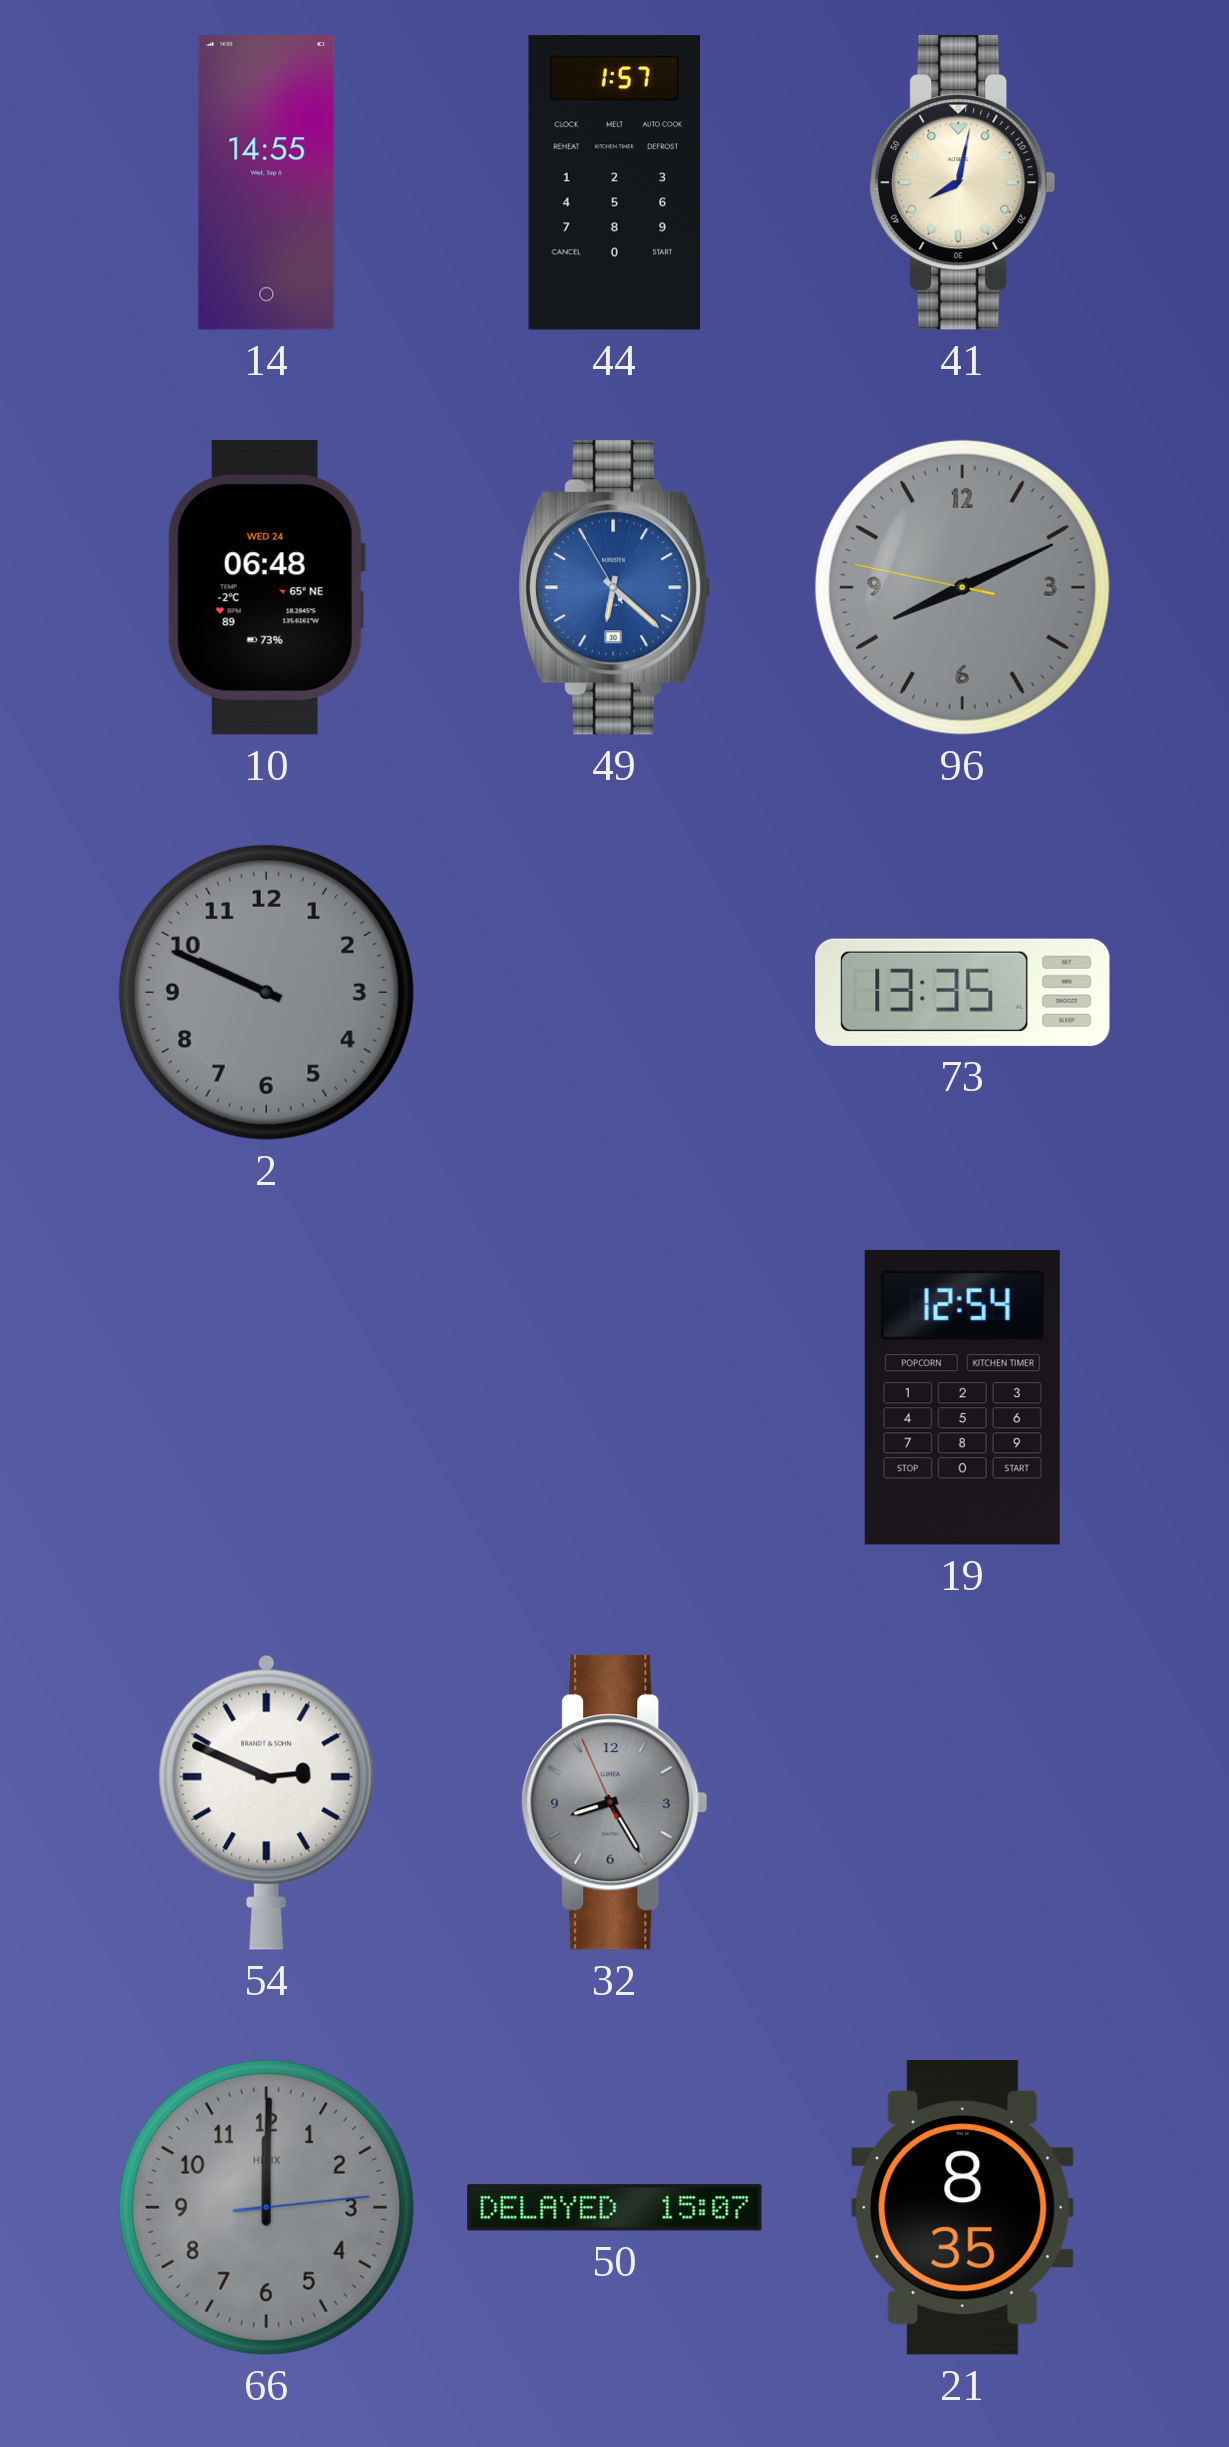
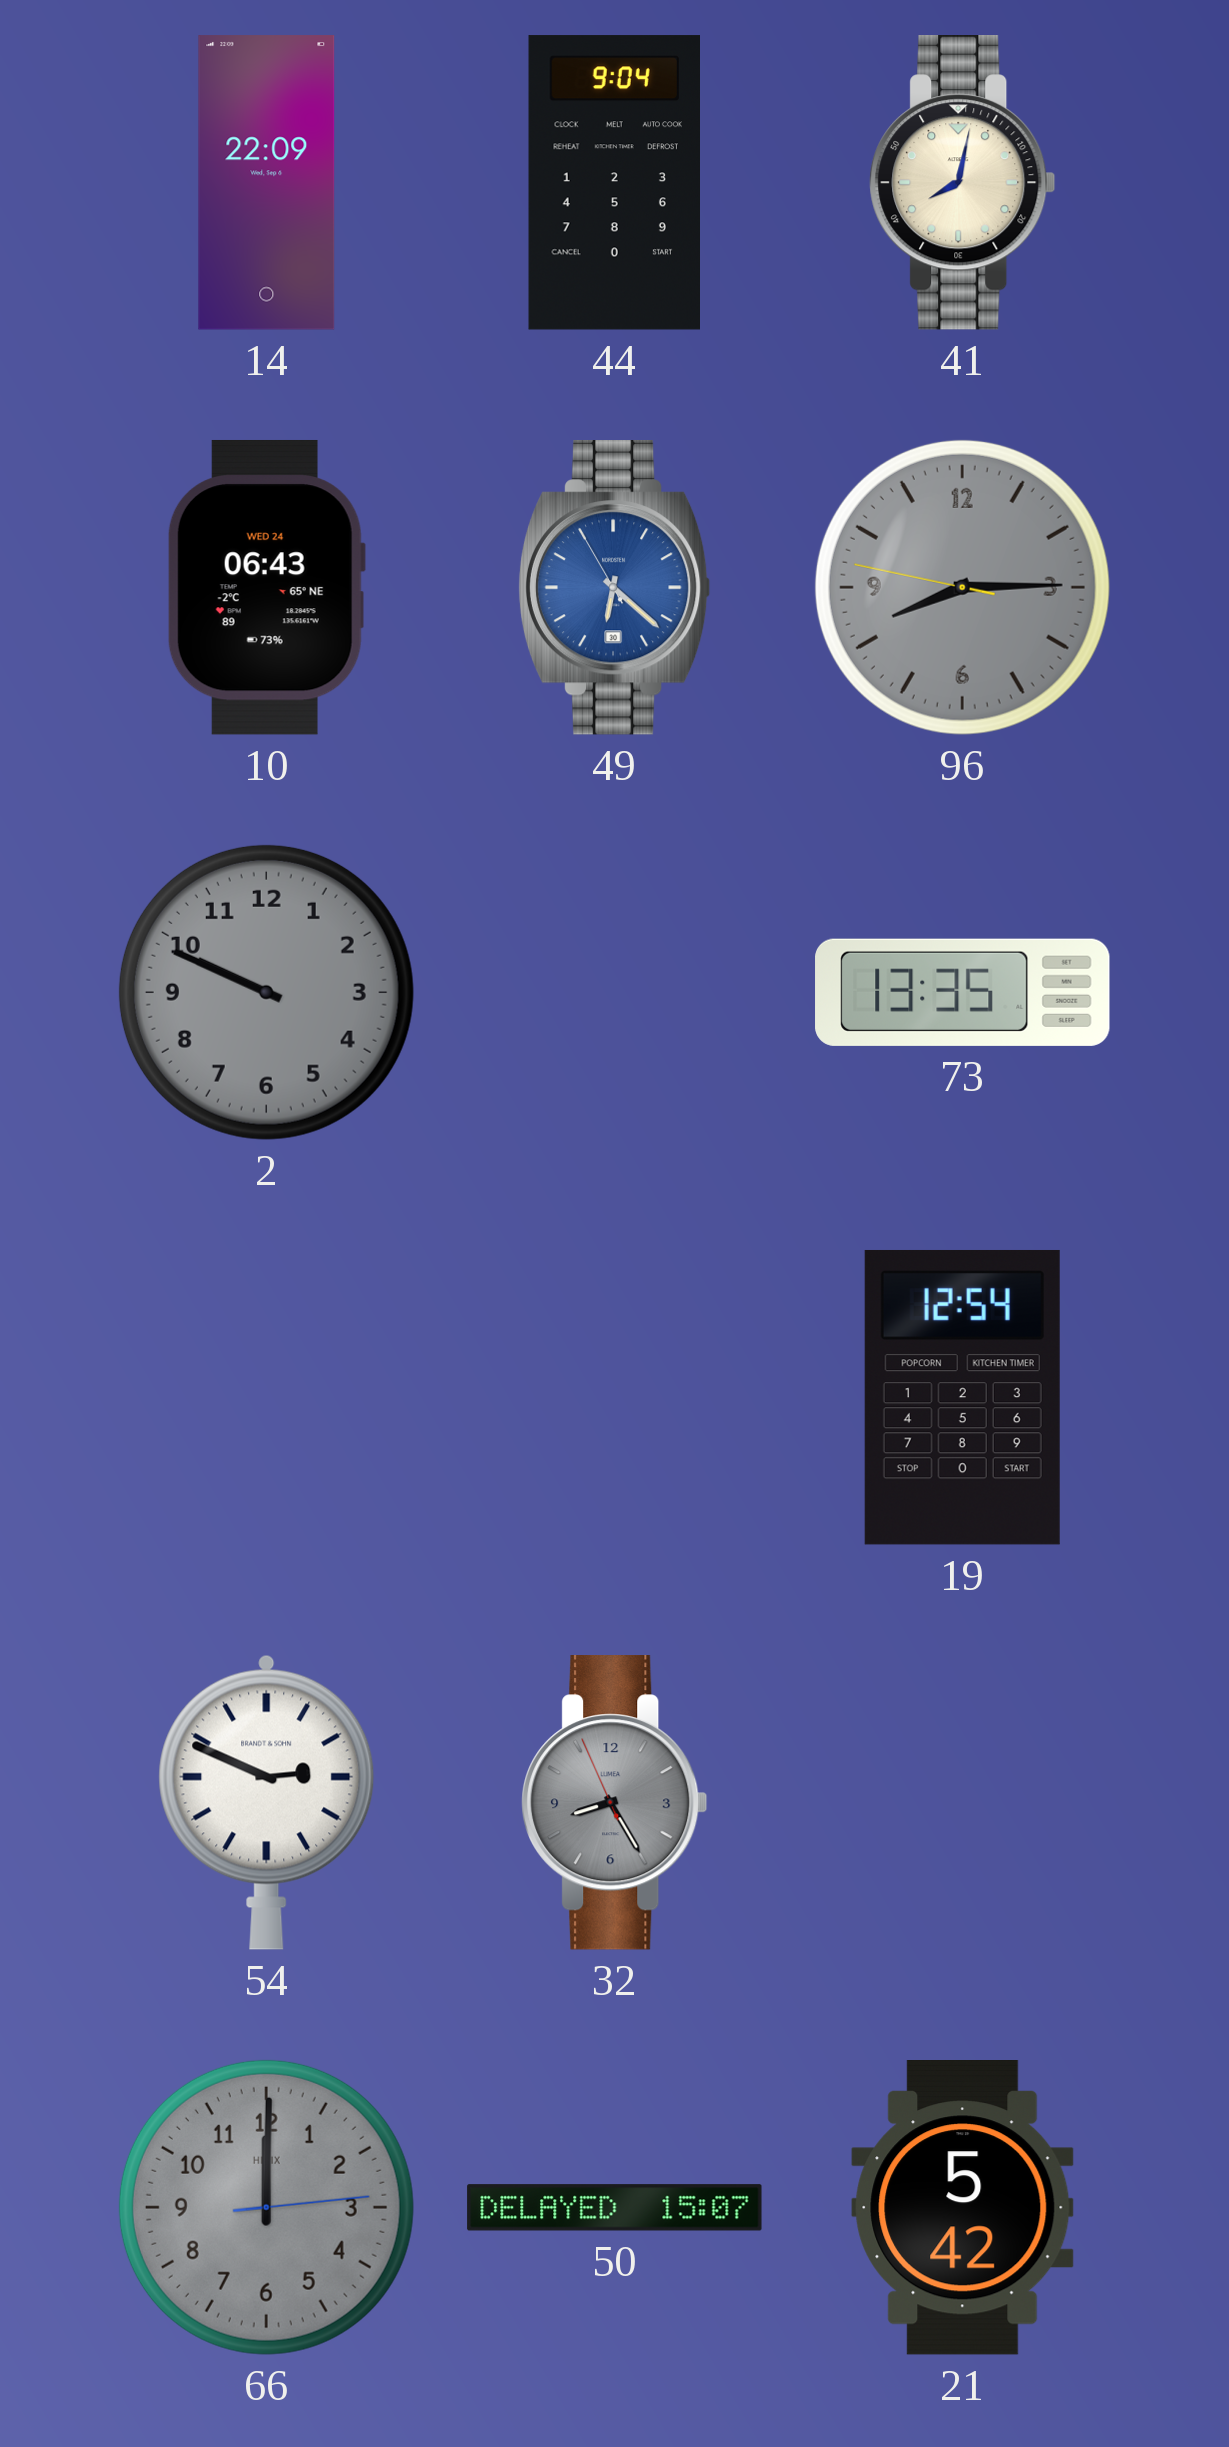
14: 14:55 -> 22:09
44: 1:57 -> 9:04
10: 06:48 -> 06:43
96: 8:10 -> 8:14
21: 8:35 -> 5:42
